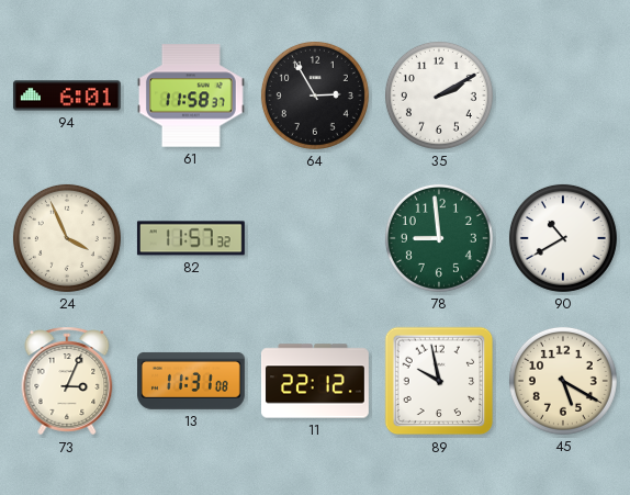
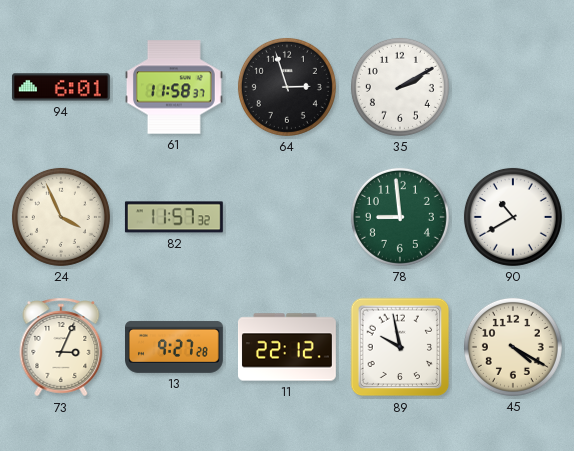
64: 2:55 -> 2:57
13: 11:31 -> 9:27
45: 5:20 -> 4:20
